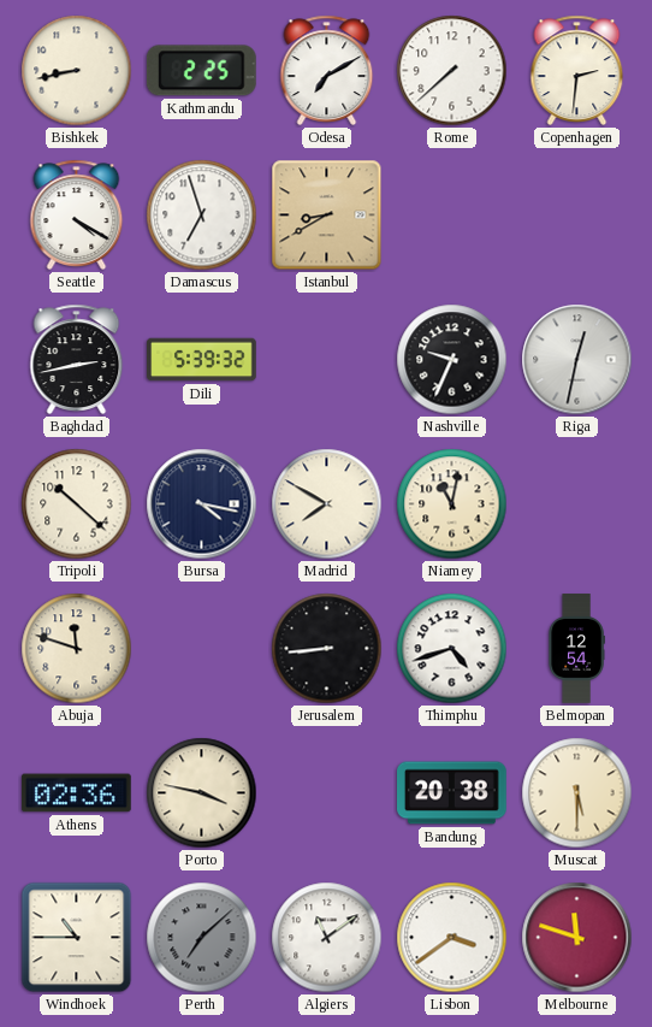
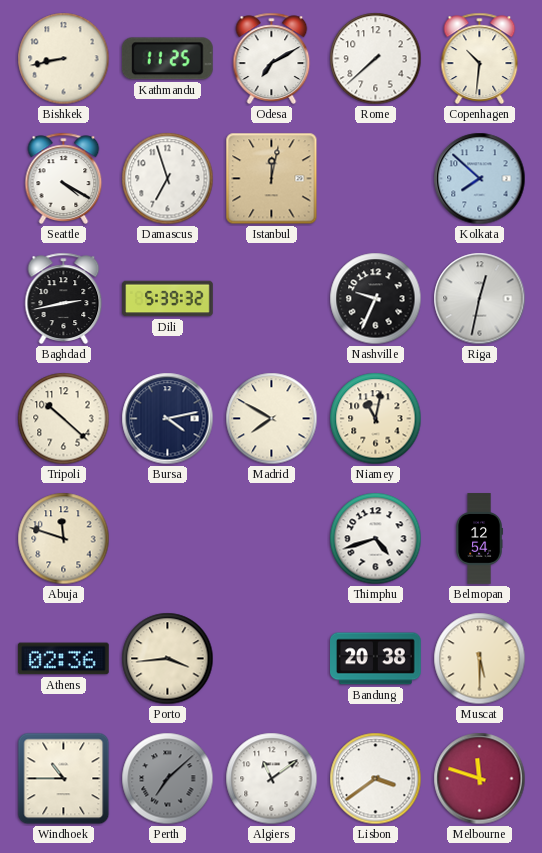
Kathmandu: 2:25 -> 11:25
Copenhagen: 2:31 -> 10:31
Istanbul: 8:40 -> 12:02
Kolkata: none -> 7:52
Bursa: 4:17 -> 4:13
Jerusalem: 8:44 -> none
Porto: 3:47 -> 3:44
